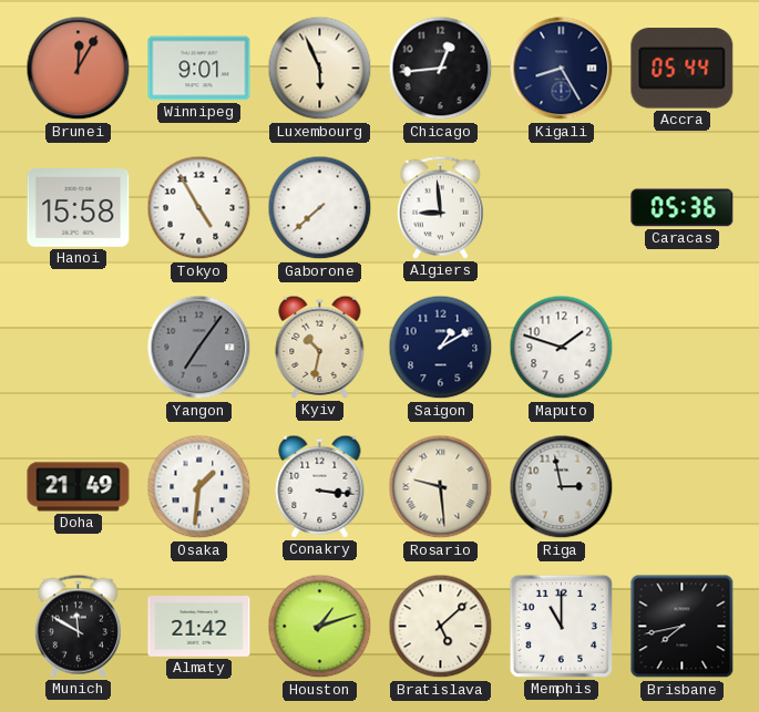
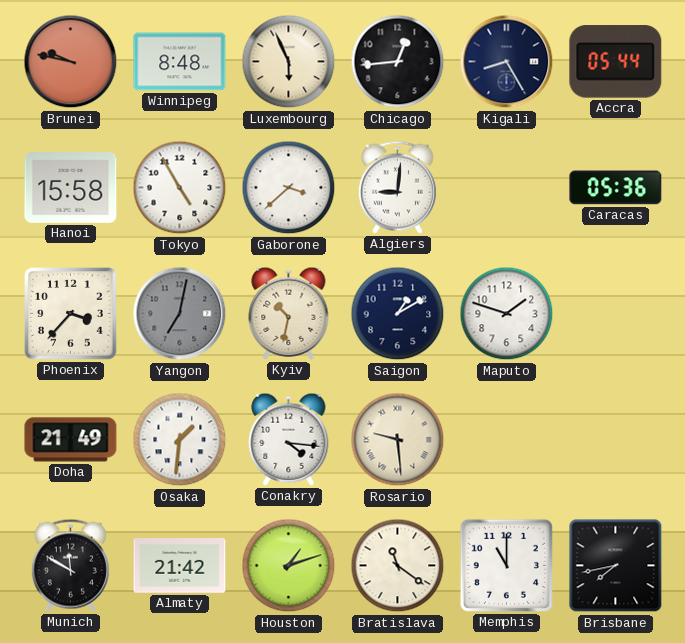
Brunei: 12:05 -> 9:47
Winnipeg: 9:01 -> 8:48
Gaborone: 7:38 -> 3:38
Algiers: 8:59 -> 9:01
Phoenix: none -> 3:37
Yangon: 7:06 -> 7:02
Conakry: 3:16 -> 4:16
Riga: 2:58 -> none
Bratislava: 5:08 -> 11:21
